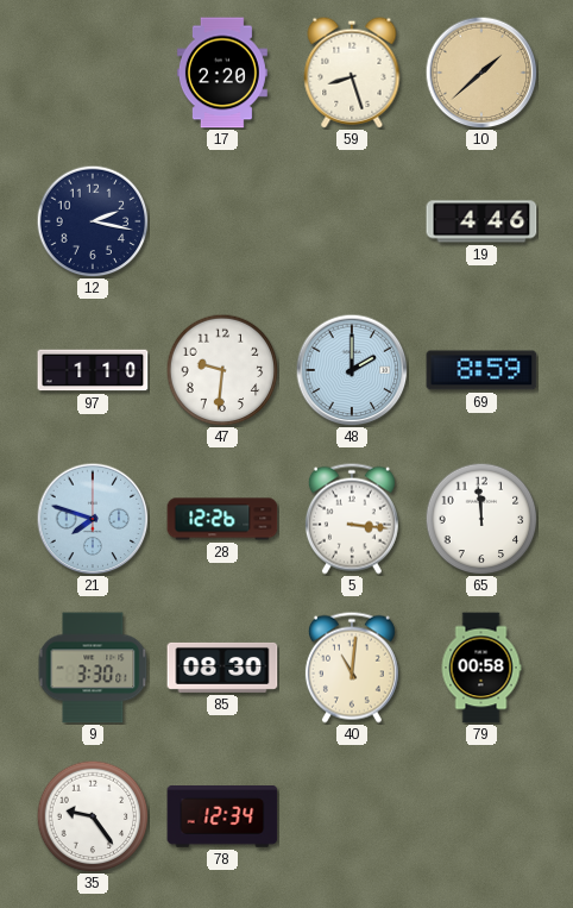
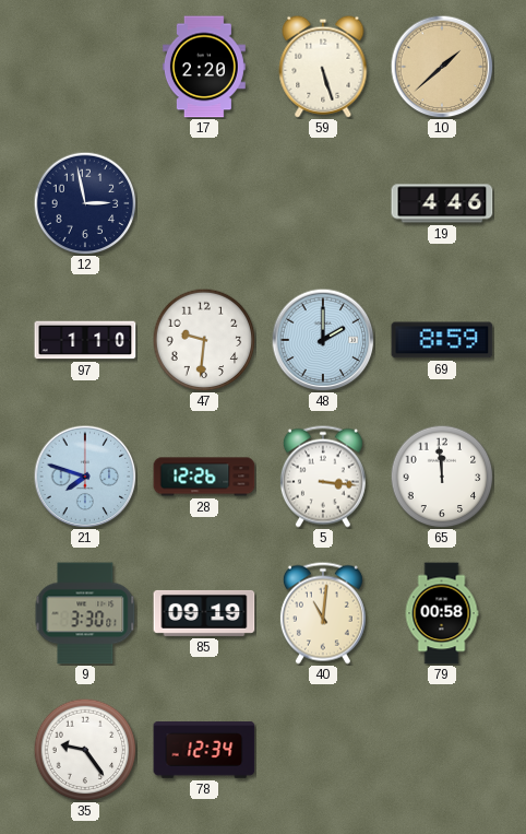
59: 8:27 -> 5:27
12: 2:17 -> 2:58
85: 08:30 -> 09:19
